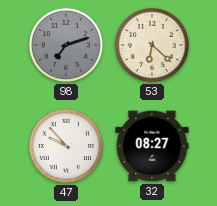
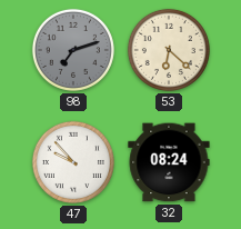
32: 08:27 -> 08:24
